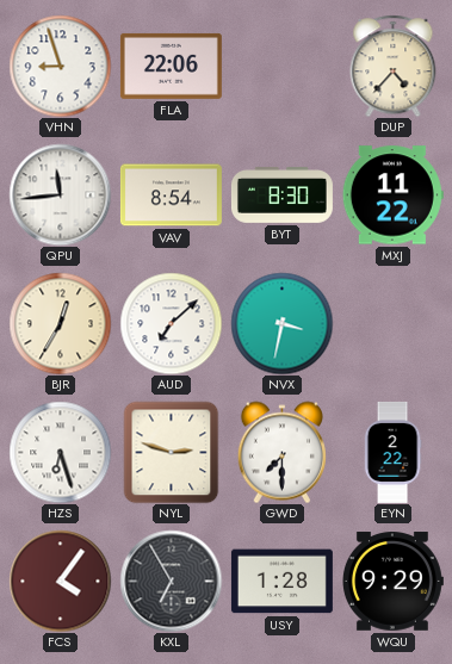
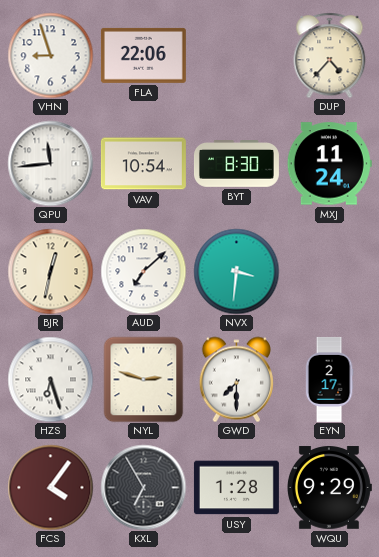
VAV: 8:54 -> 10:54
MXJ: 11:22 -> 11:24
BJR: 12:35 -> 12:32
NVX: 3:32 -> 3:31
EYN: 2:22 -> 2:17
